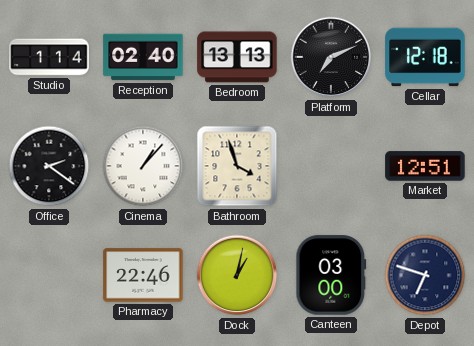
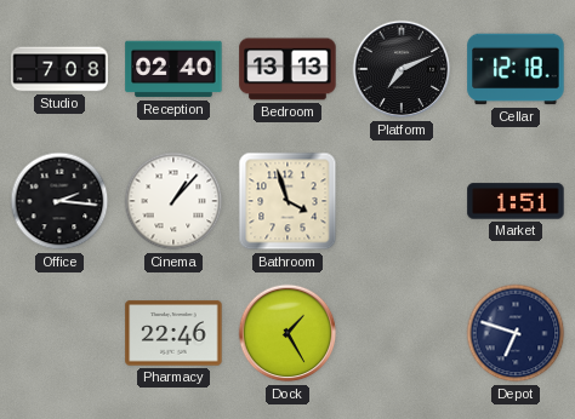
Studio: 1:14 -> 7:08
Office: 2:21 -> 2:16
Market: 12:51 -> 1:51
Dock: 1:02 -> 1:25
Canteen: 03:00 -> none
